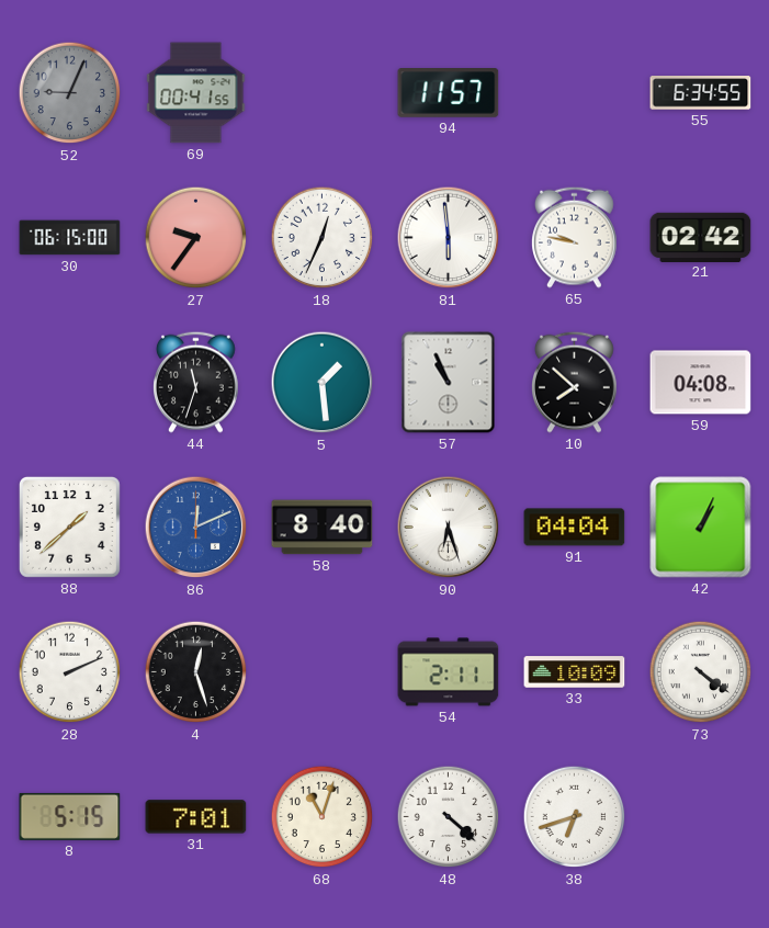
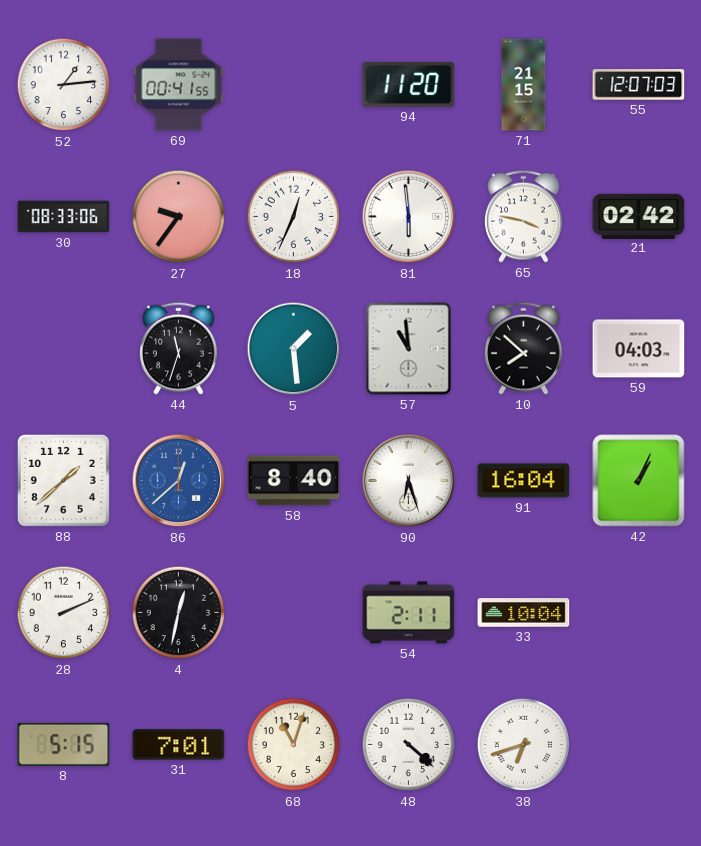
52: 9:04 -> 1:14
52 dial: grey -> white
94: 11:57 -> 11:20
71: none -> 21:15
55: 6:34 -> 12:07
30: 06:15 -> 08:33
65: 9:47 -> 3:47
57: 10:56 -> 10:59
59: 04:08 -> 04:03
86: 12:11 -> 12:38
91: 04:04 -> 16:04
4: 12:27 -> 12:32
33: 10:09 -> 10:04
73: 4:21 -> none
